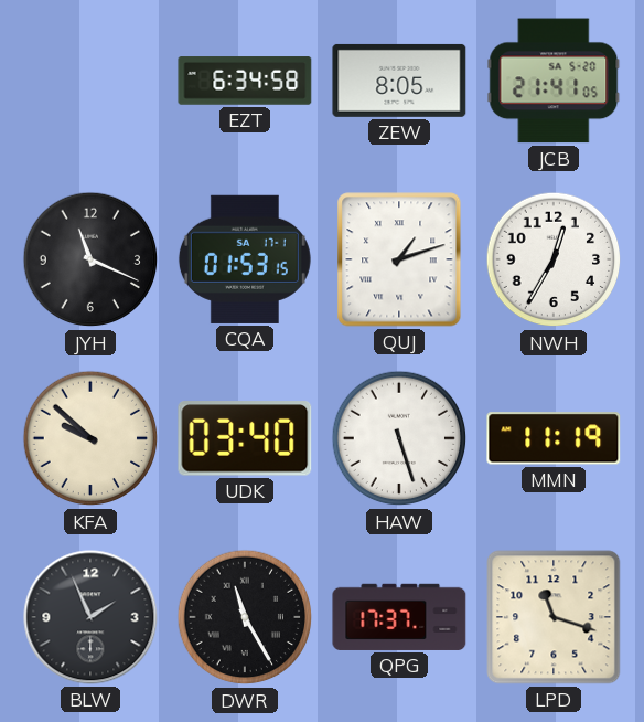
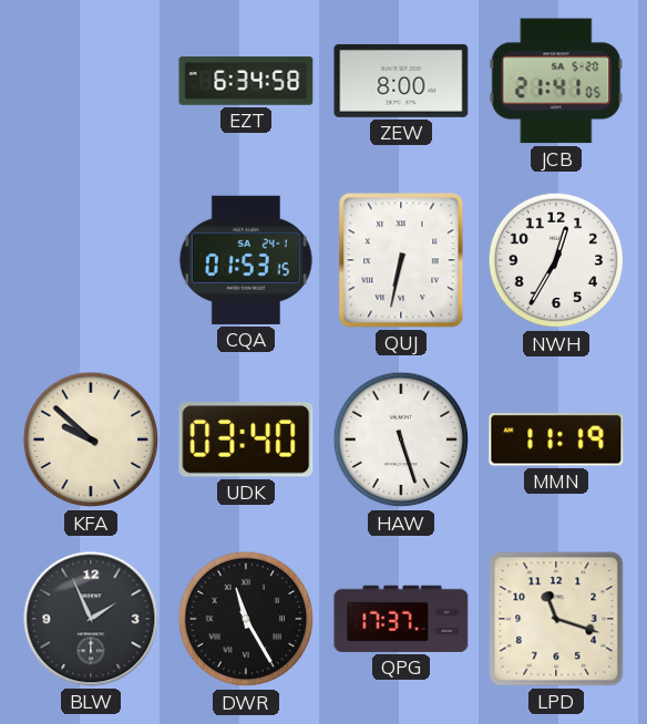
ZEW: 8:05 -> 8:00
JYH: 11:19 -> none
CQA date: SA 17-1 -> SA 24-1
QUJ: 1:12 -> 6:32
